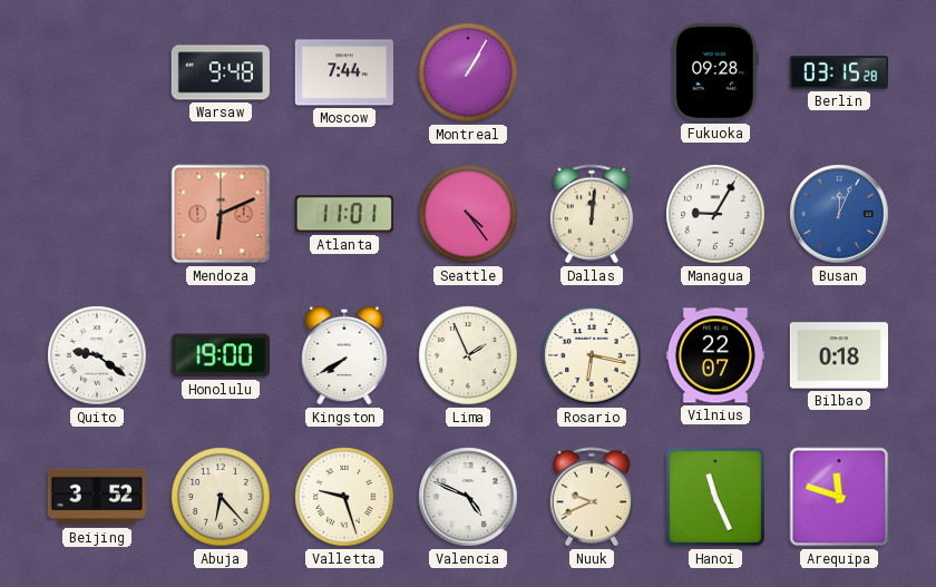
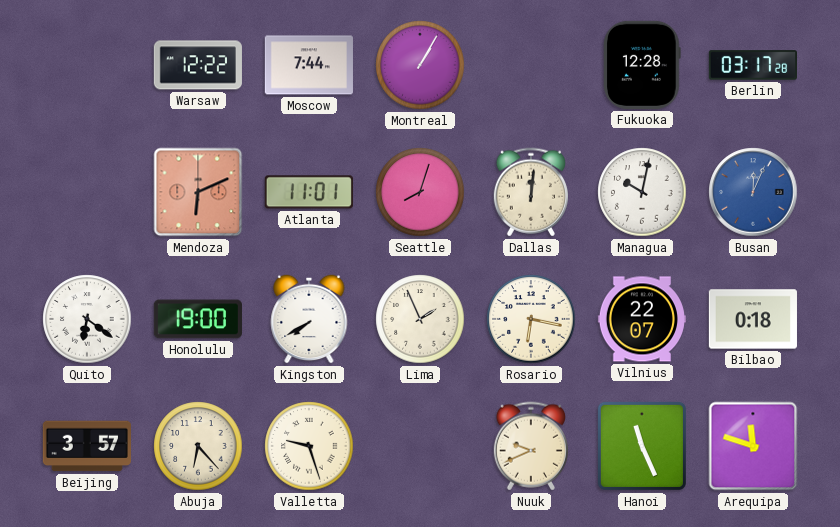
Warsaw: 9:48 -> 12:22
Fukuoka: 09:28 -> 12:28
Berlin: 03:15 -> 03:17
Seattle: 4:24 -> 8:03
Managua: 9:05 -> 10:02
Quito: 9:21 -> 6:21
Beijing: 3:52 -> 3:57
Valencia: 4:49 -> none
